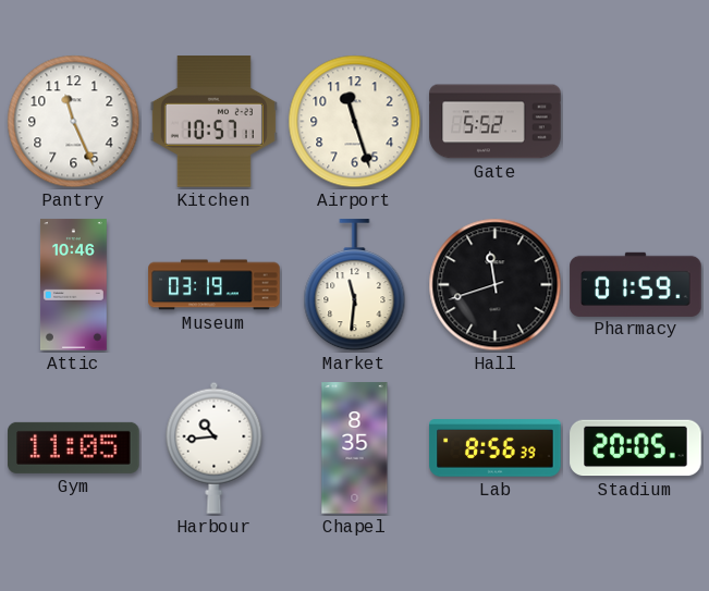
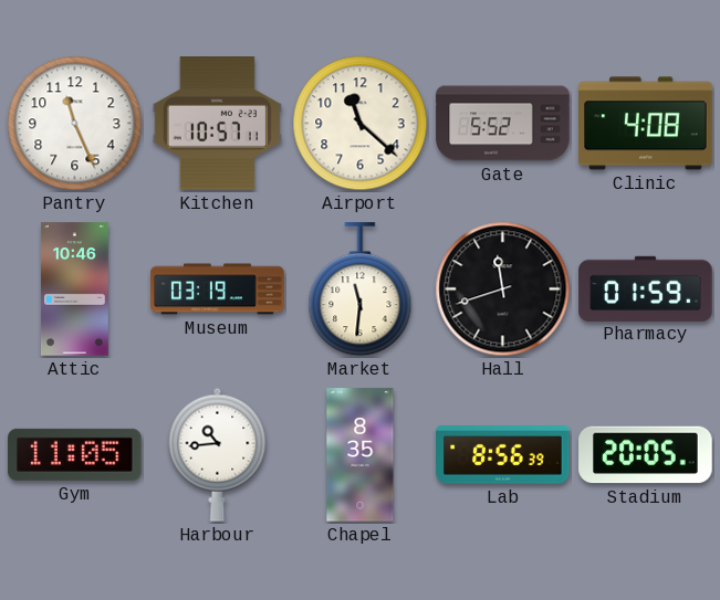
Airport: 11:27 -> 11:22
Clinic: none -> 4:08
